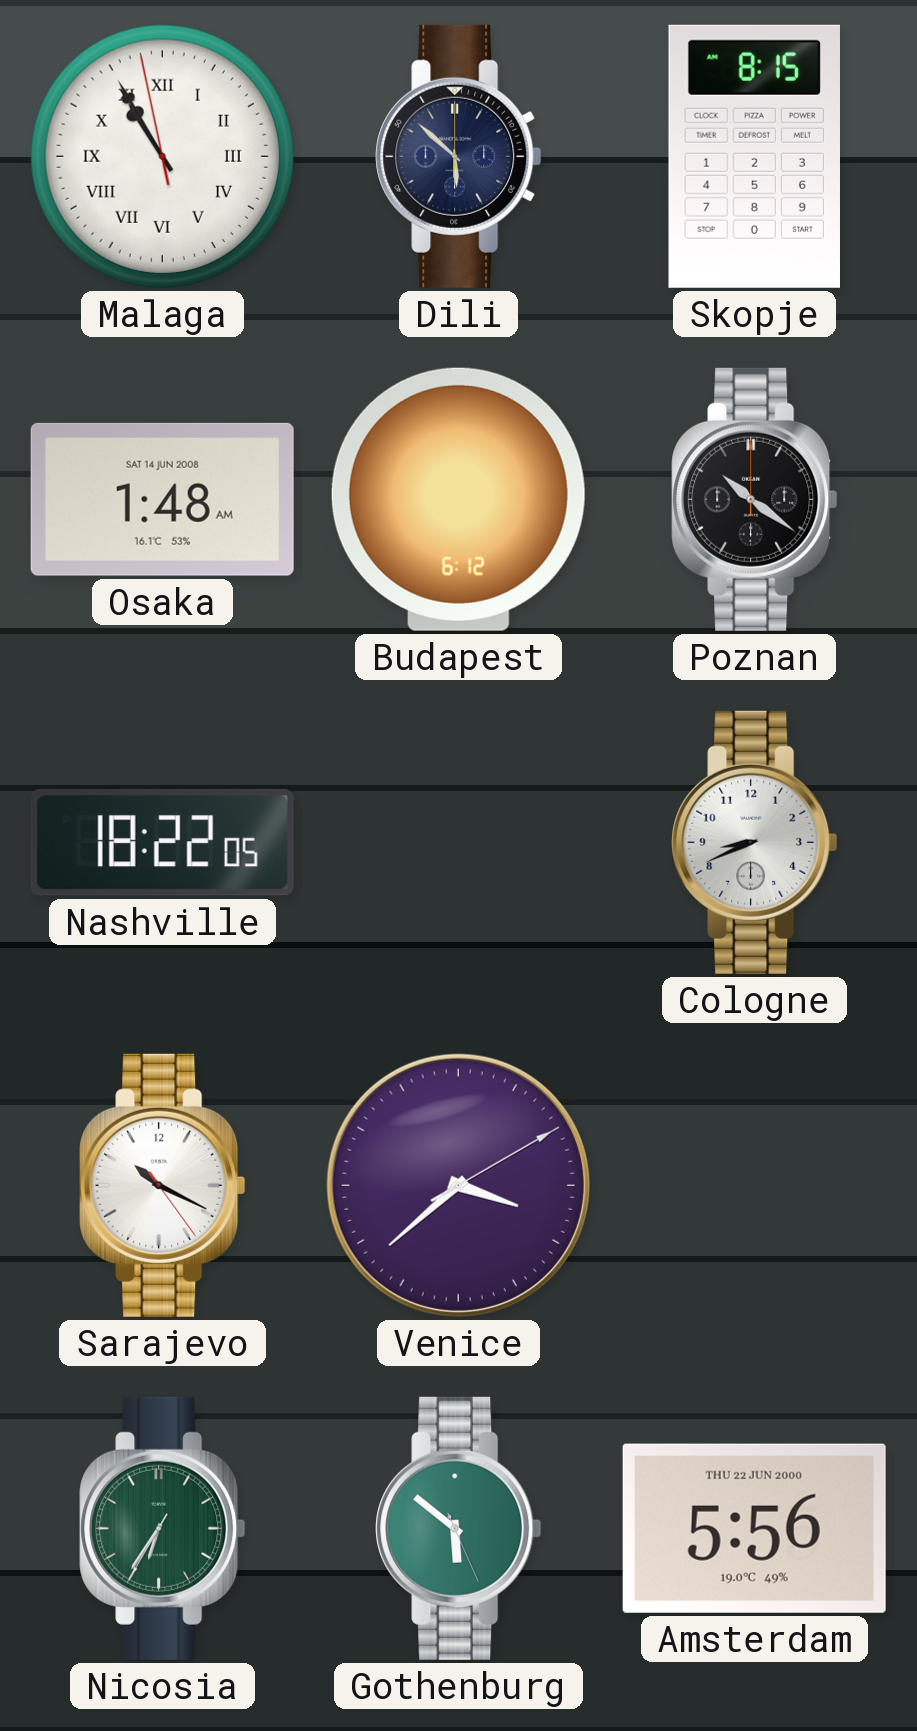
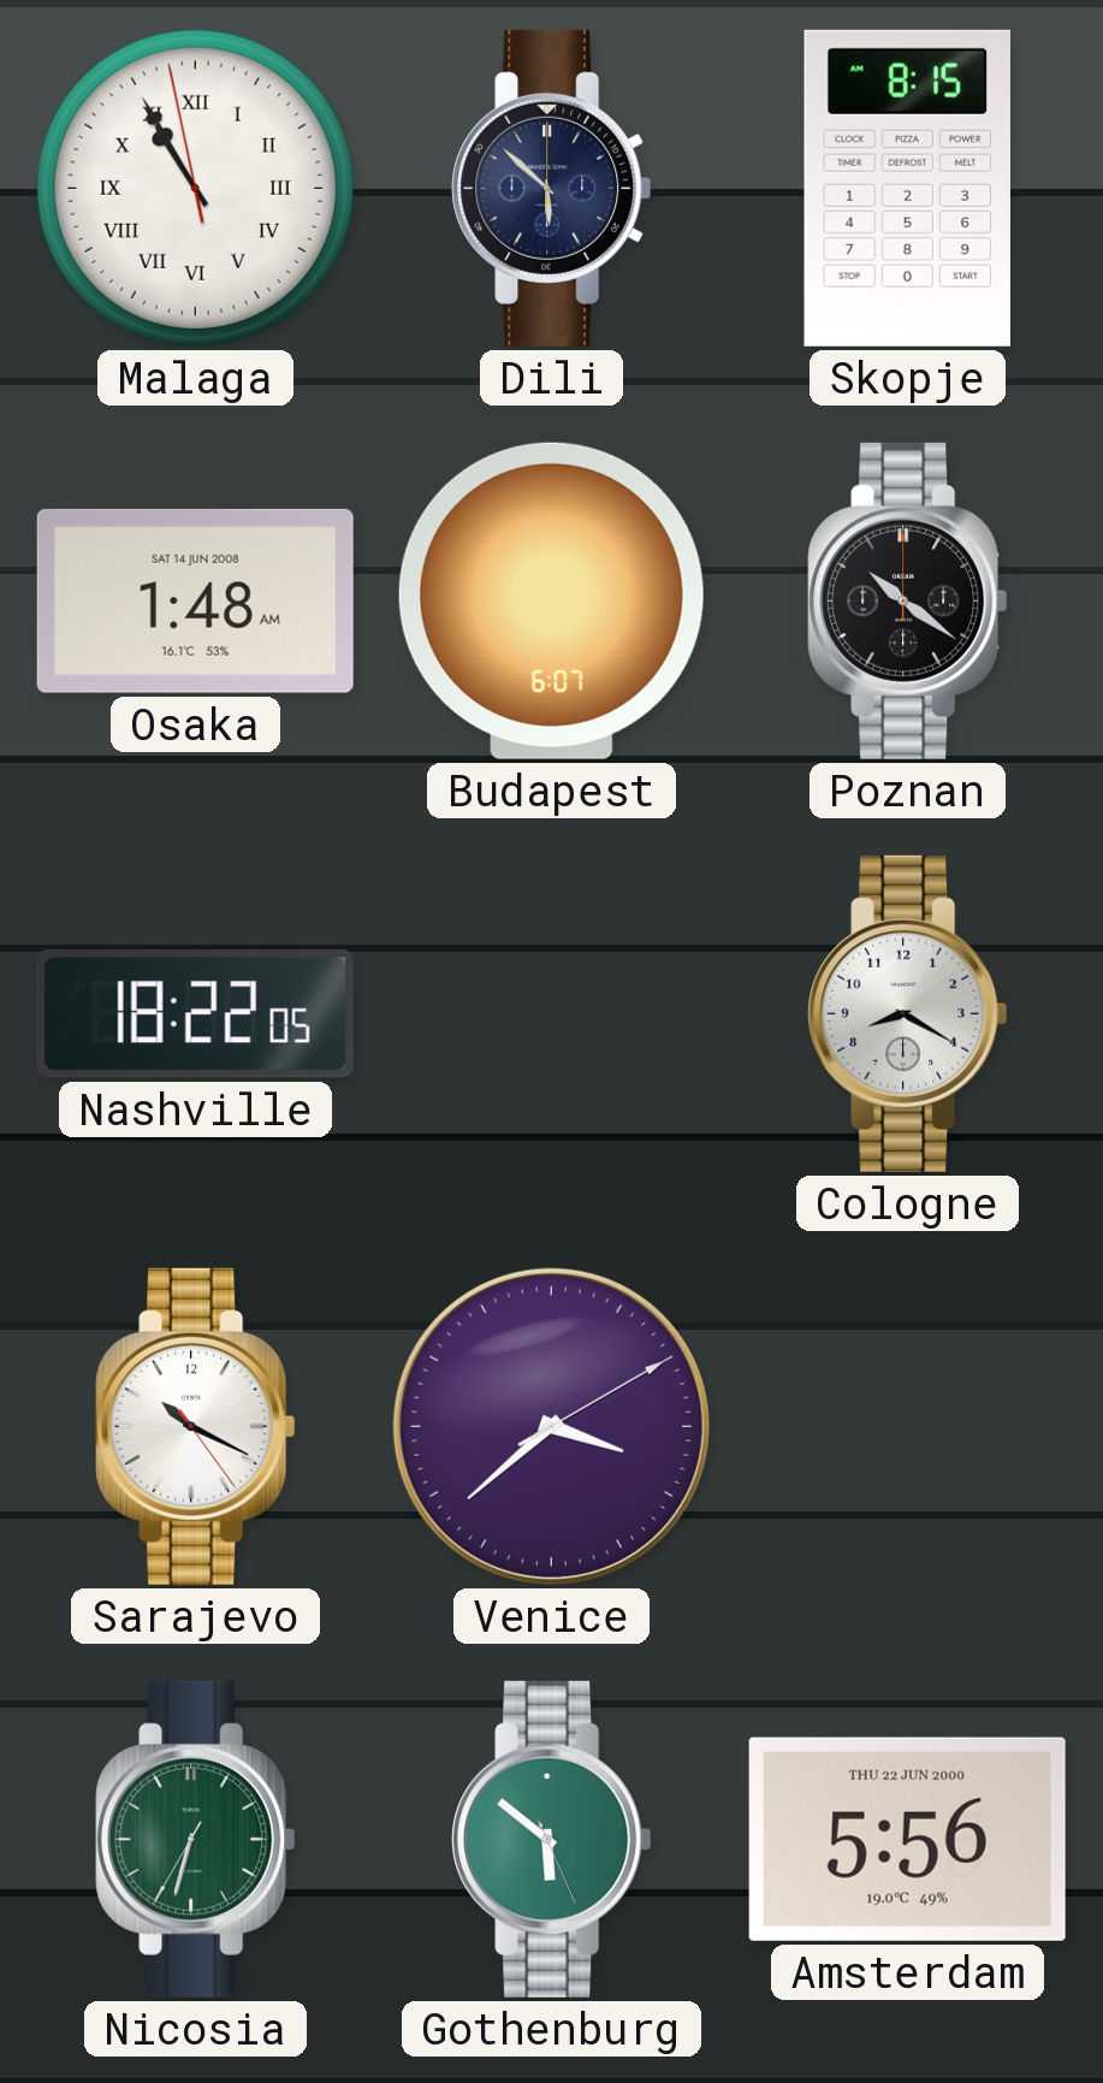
Budapest: 6:12 -> 6:07
Cologne: 8:41 -> 8:20
Nicosia: 6:35 -> 6:32
